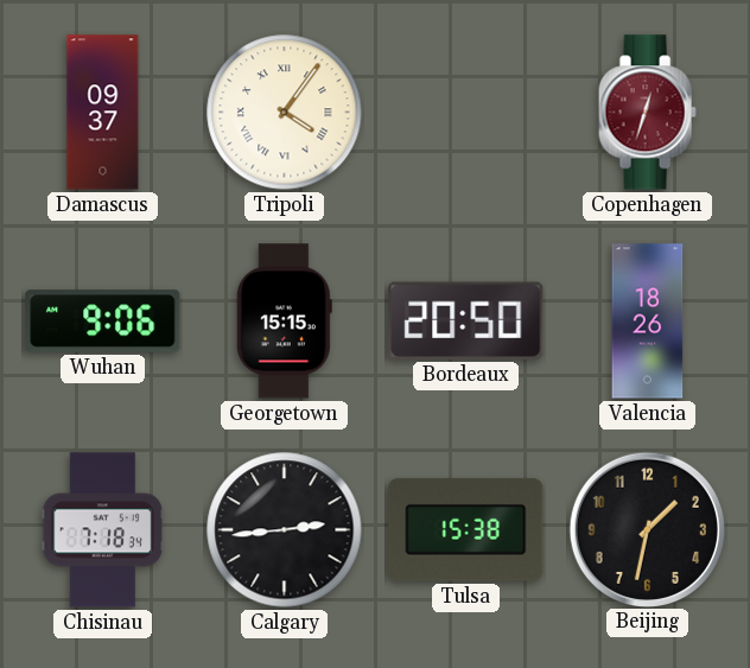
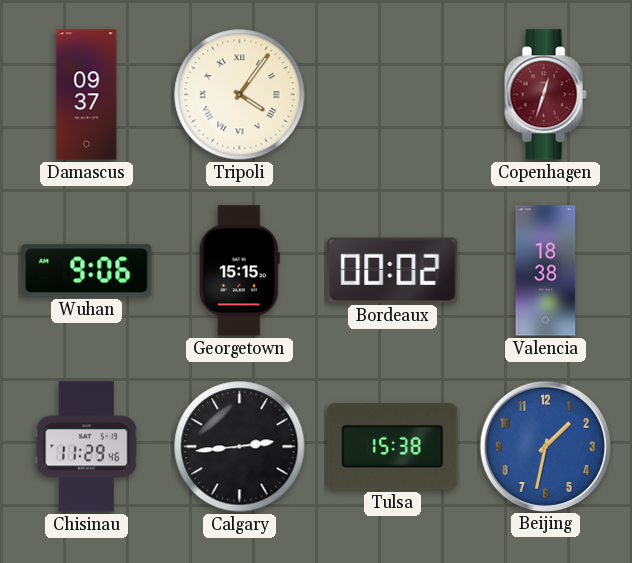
Bordeaux: 20:50 -> 00:02
Valencia: 18:26 -> 18:38
Chisinau: 7:18 -> 11:29
Beijing dial: black -> blue
